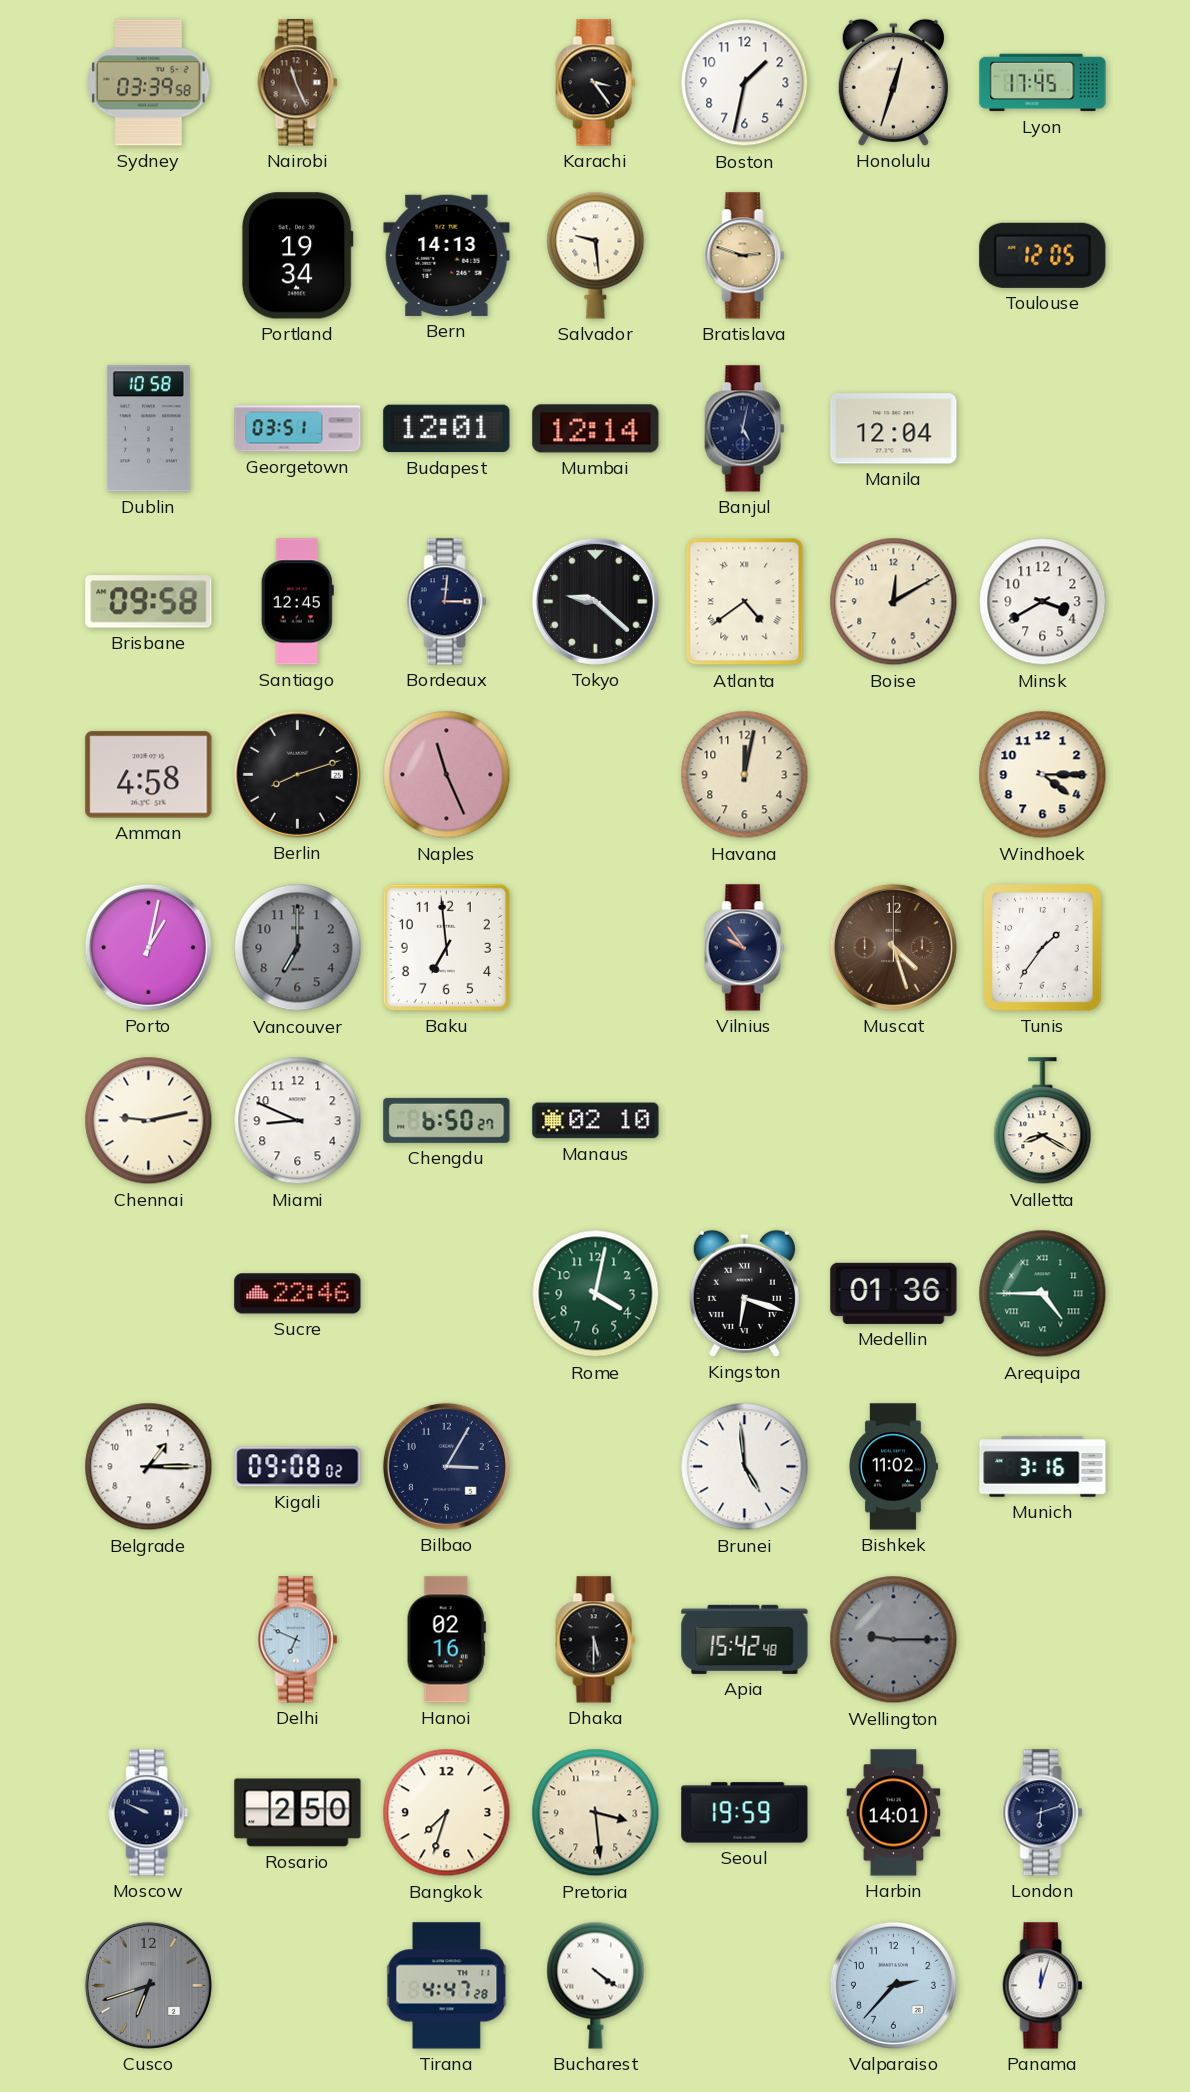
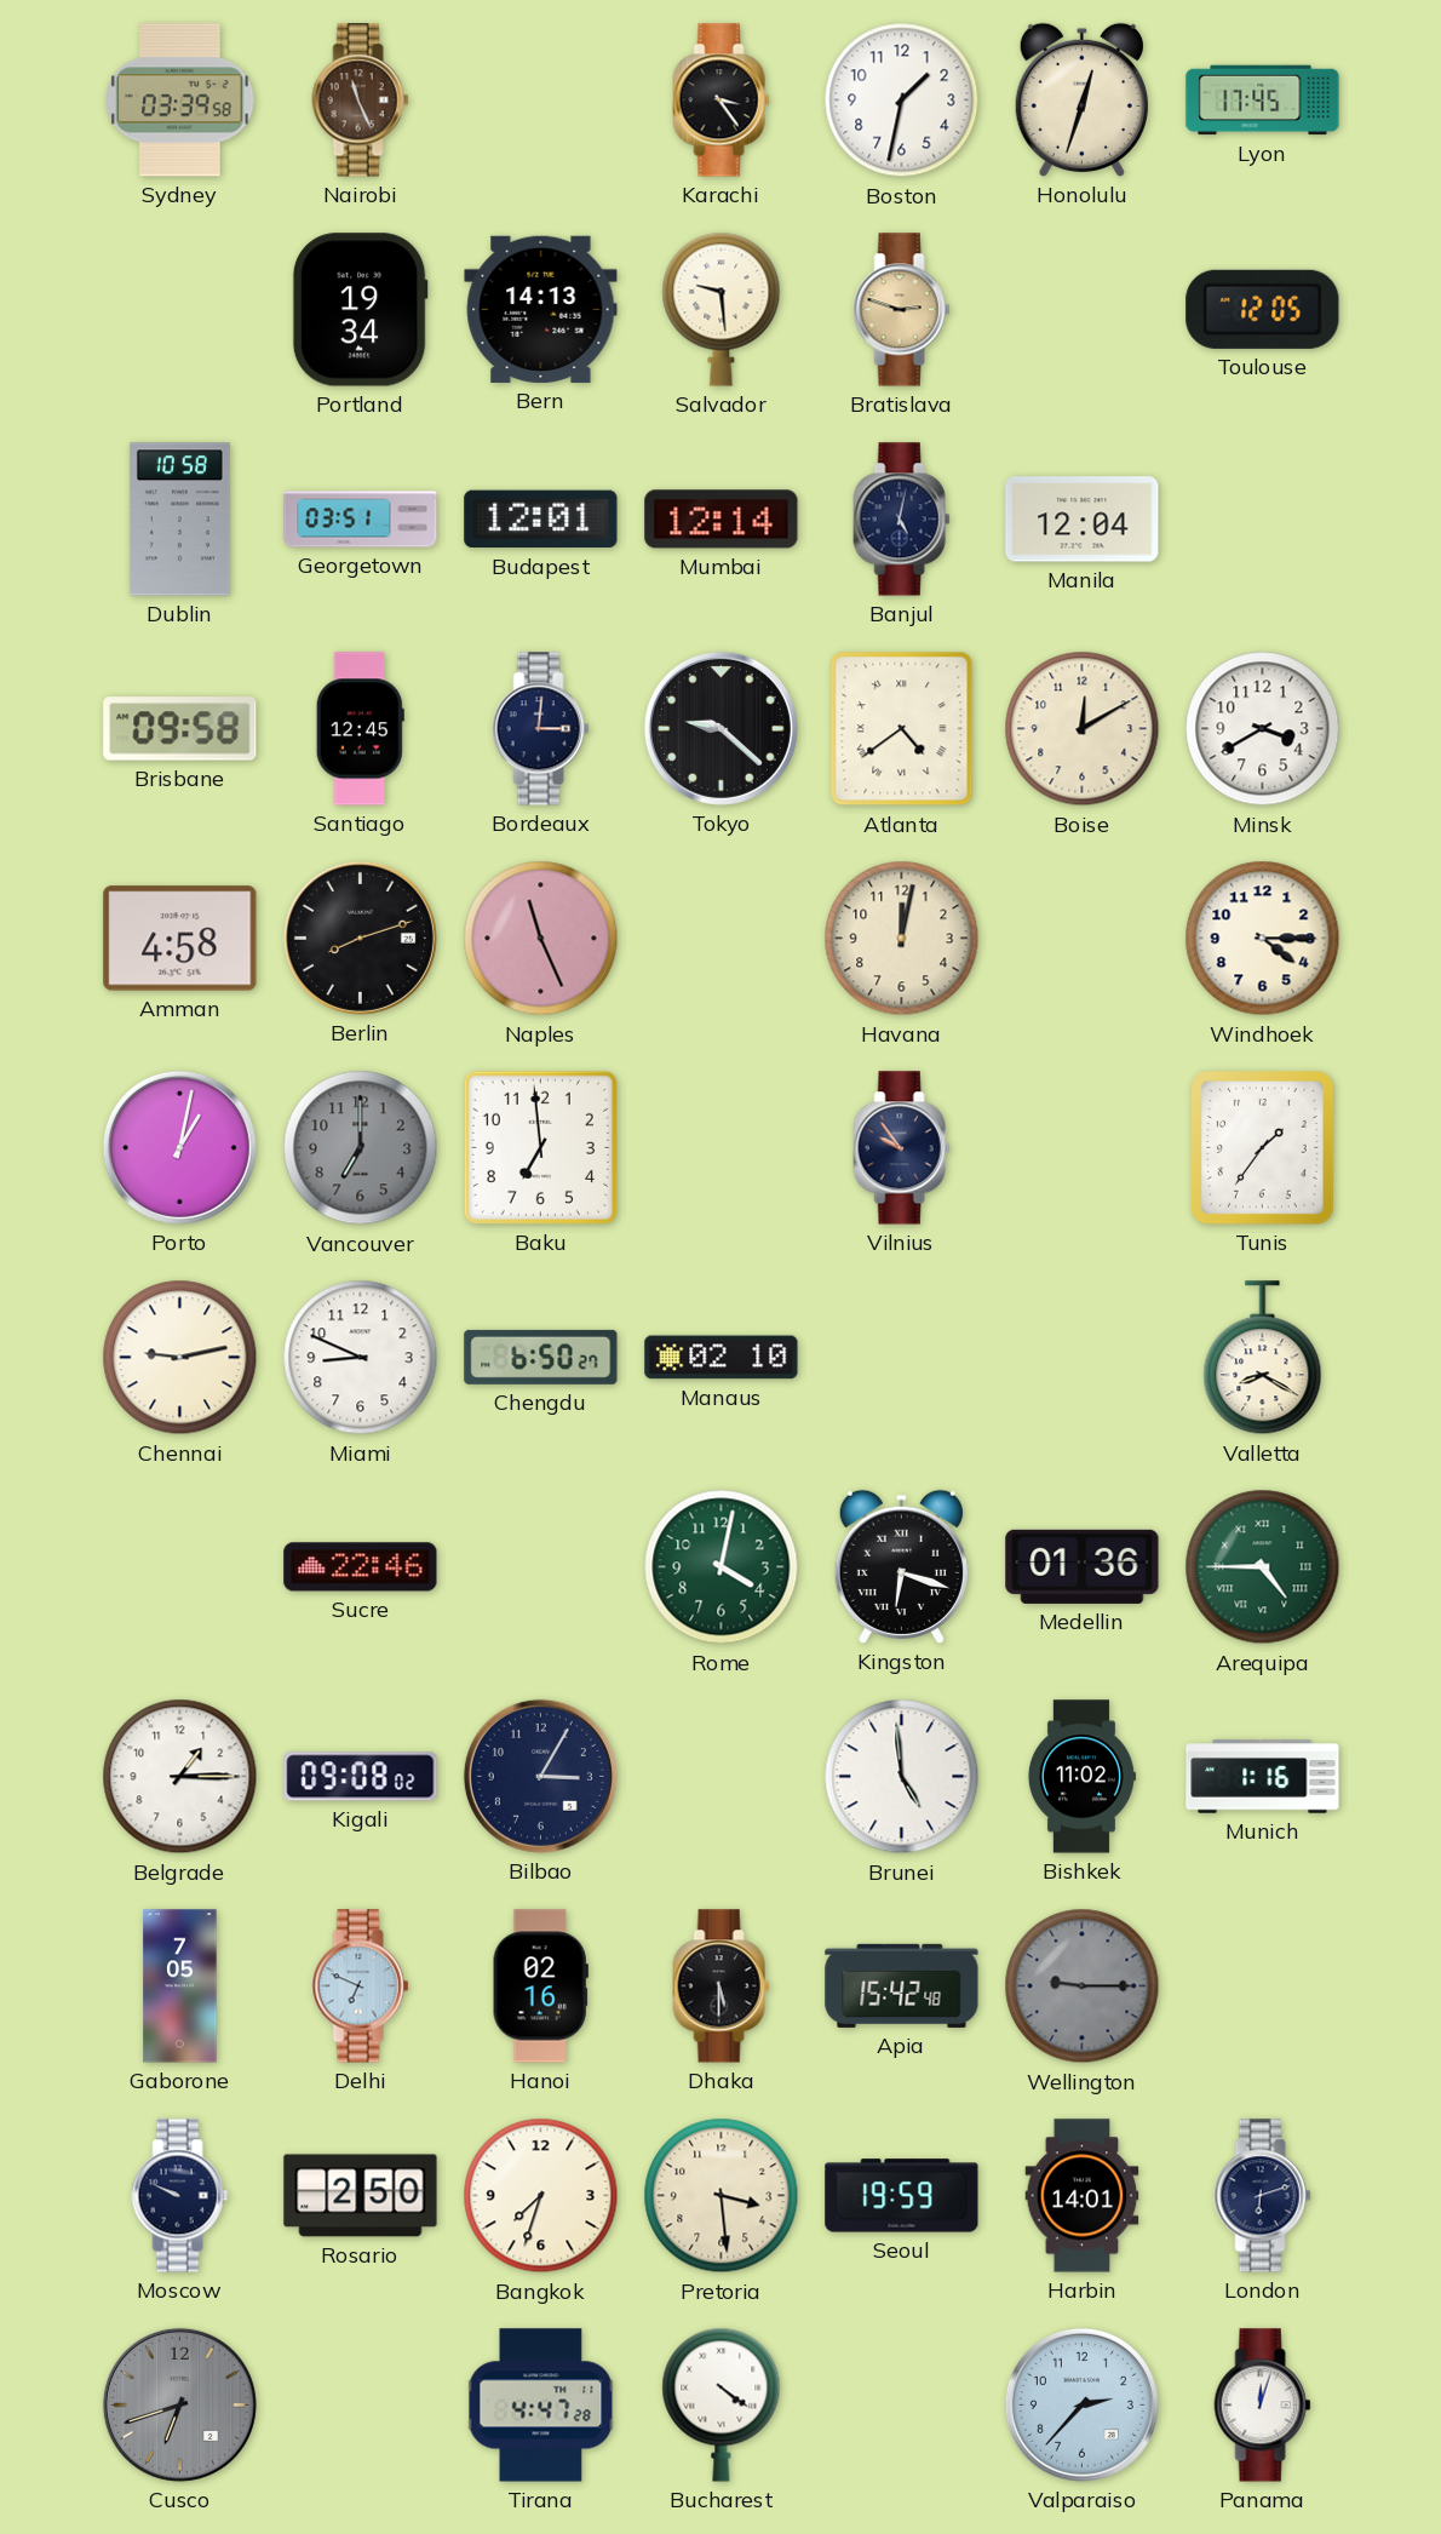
Muscat: 4:27 -> none
Munich: 3:16 -> 1:16
Gaborone: none -> 7:05
